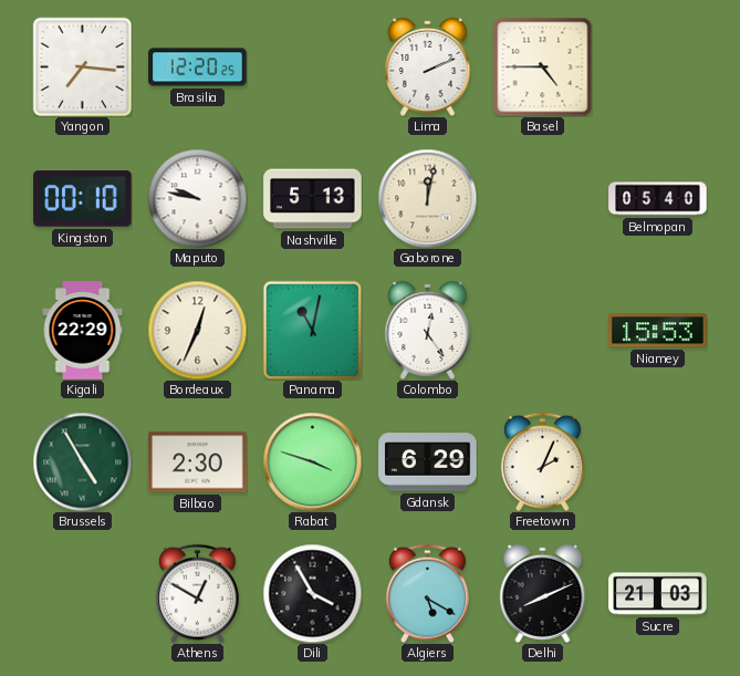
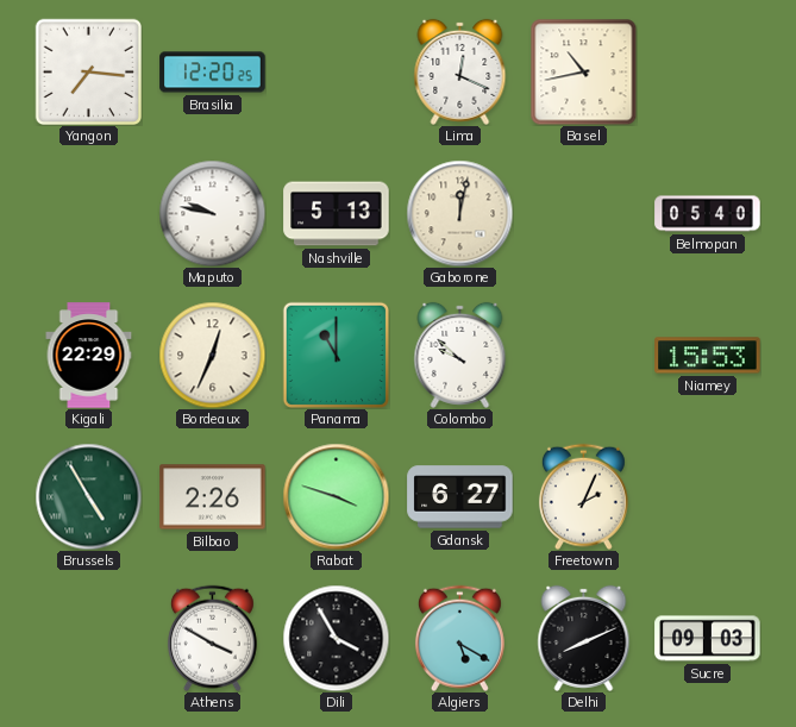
Lima: 2:11 -> 12:19
Basel: 4:45 -> 10:43
Kingston: 00:10 -> none
Panama: 11:02 -> 11:00
Colombo: 12:24 -> 9:52
Bilbao: 2:30 -> 2:26
Gdansk: 6:29 -> 6:27
Athens: 12:50 -> 3:50
Sucre: 21:03 -> 09:03
